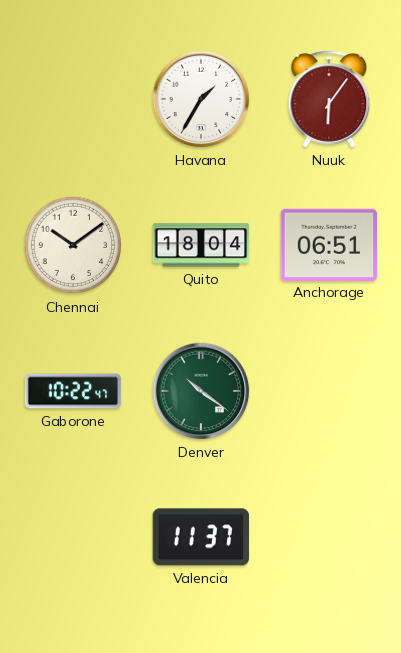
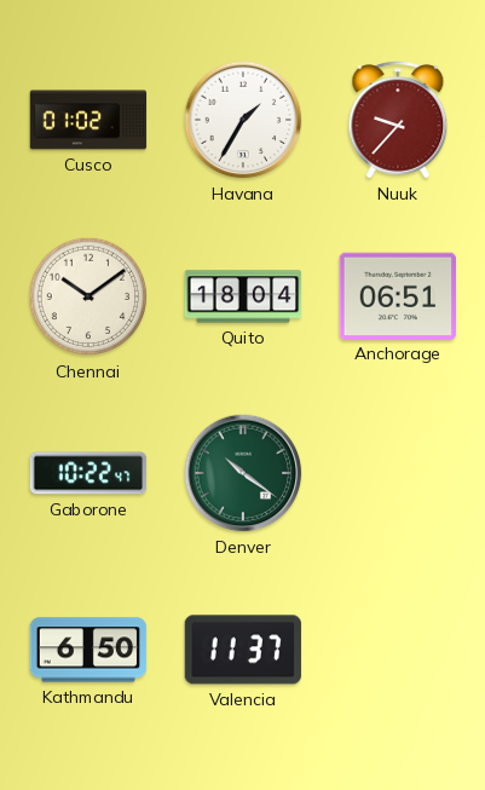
Cusco: none -> 01:02
Nuuk: 6:06 -> 9:37
Kathmandu: none -> 6:50
